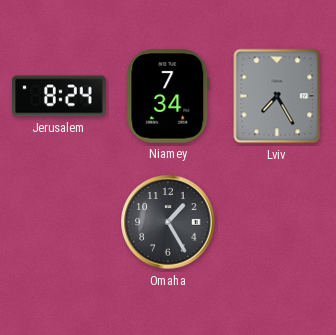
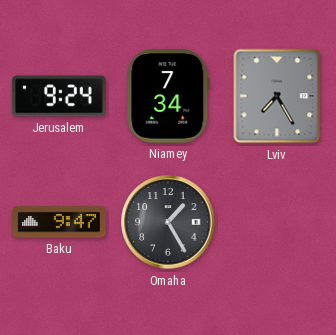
Jerusalem: 8:24 -> 9:24
Baku: none -> 9:47
